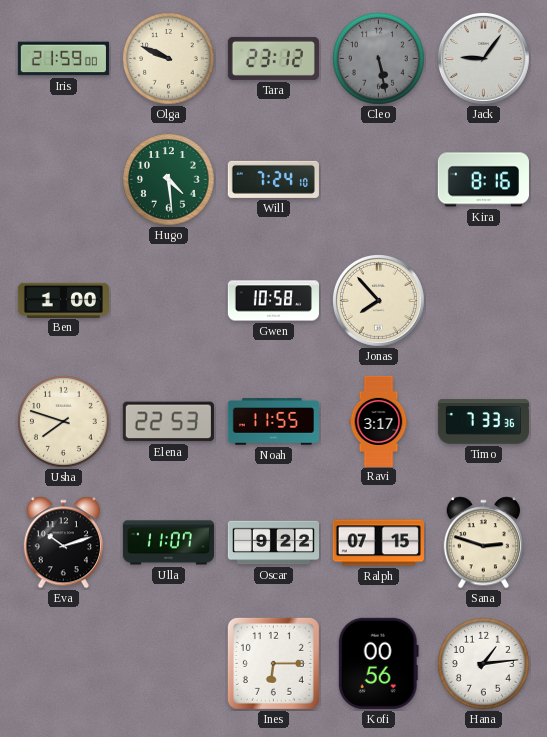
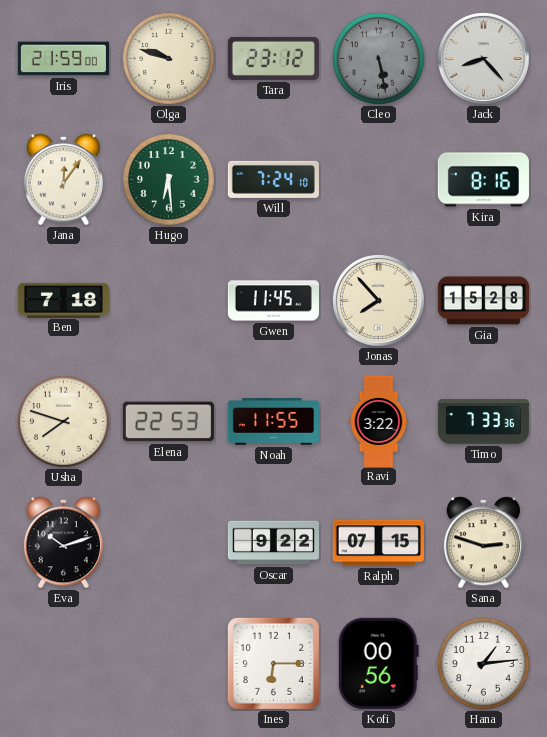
Olga: 9:49 -> 9:48
Jack: 9:06 -> 8:23
Jana: none -> 12:06
Hugo: 4:29 -> 6:29
Ben: 1:00 -> 7:18
Gwen: 10:58 -> 11:45
Gia: none -> 15:28
Ravi: 3:17 -> 3:22
Ulla: 11:07 -> none
